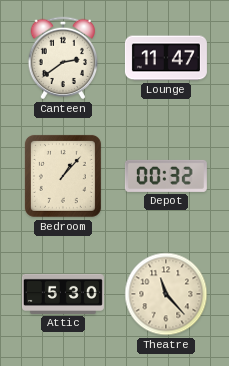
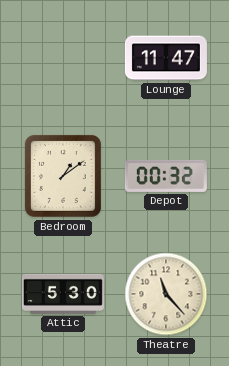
Canteen: 2:39 -> none
Bedroom: 1:07 -> 1:09
